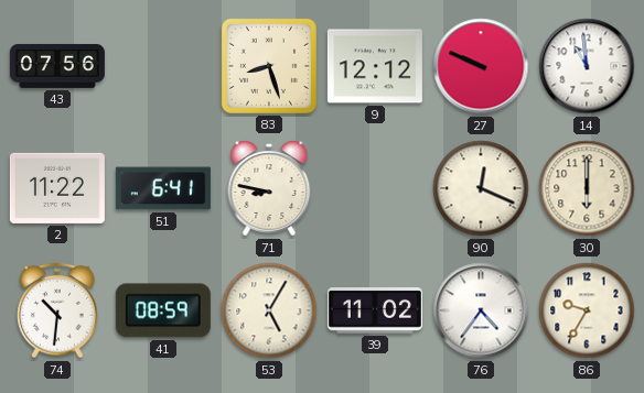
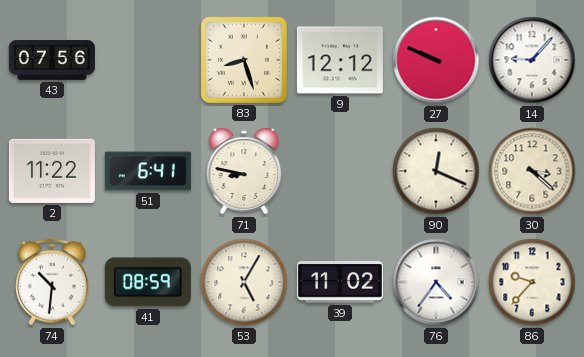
14: 10:59 -> 9:07
30: 6:00 -> 3:22
86: 9:35 -> 9:37
